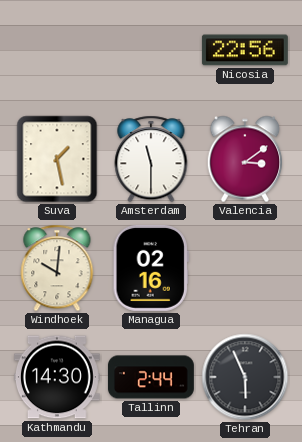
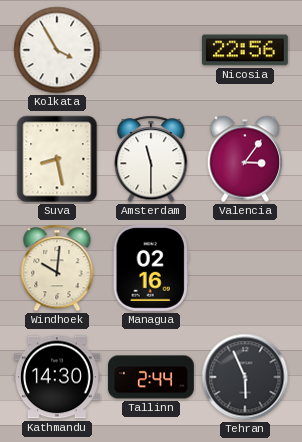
Kolkata: none -> 3:55
Suva: 1:28 -> 8:28
Valencia: 3:09 -> 3:06
